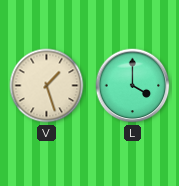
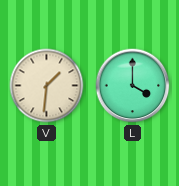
V: 1:27 -> 1:31
